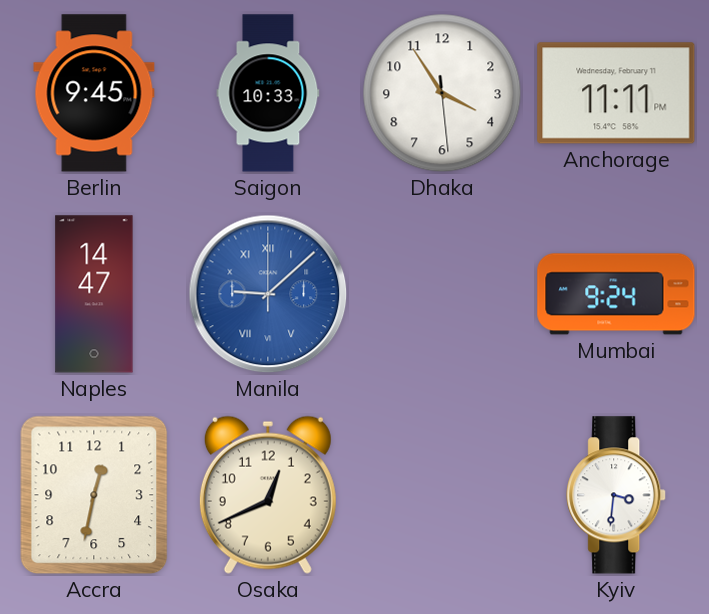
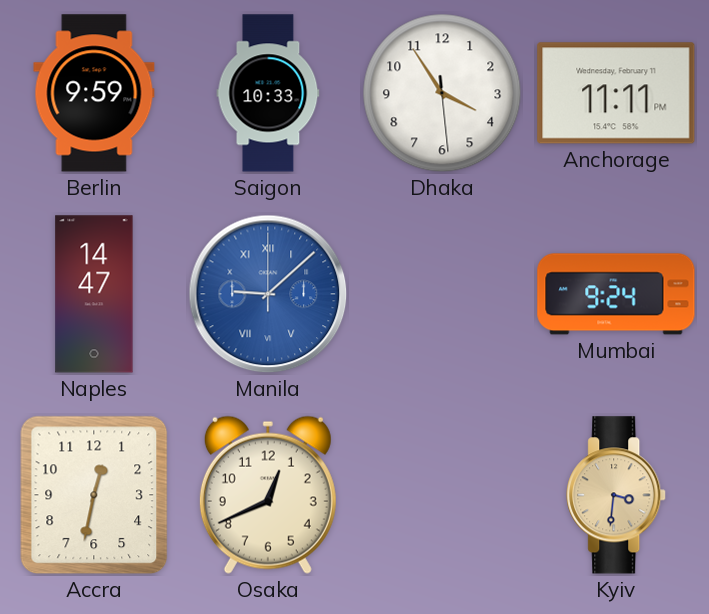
Berlin: 9:45 -> 9:59
Kyiv dial: white -> champagne
